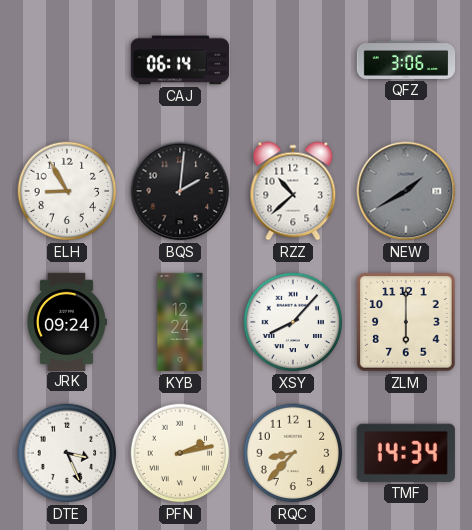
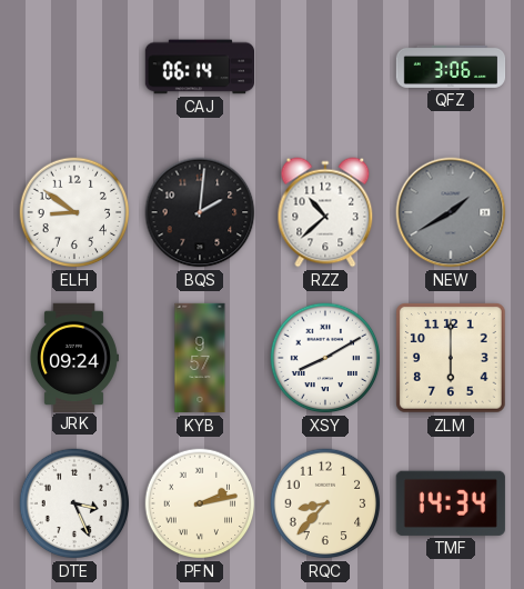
ELH: 8:55 -> 8:51
KYB: 12:24 -> 9:57
XSY: 8:07 -> 8:10
